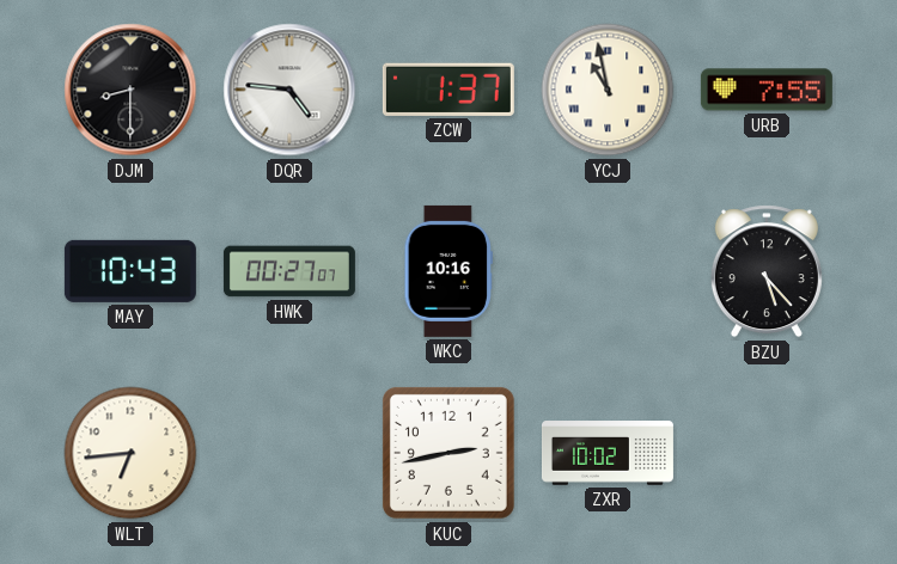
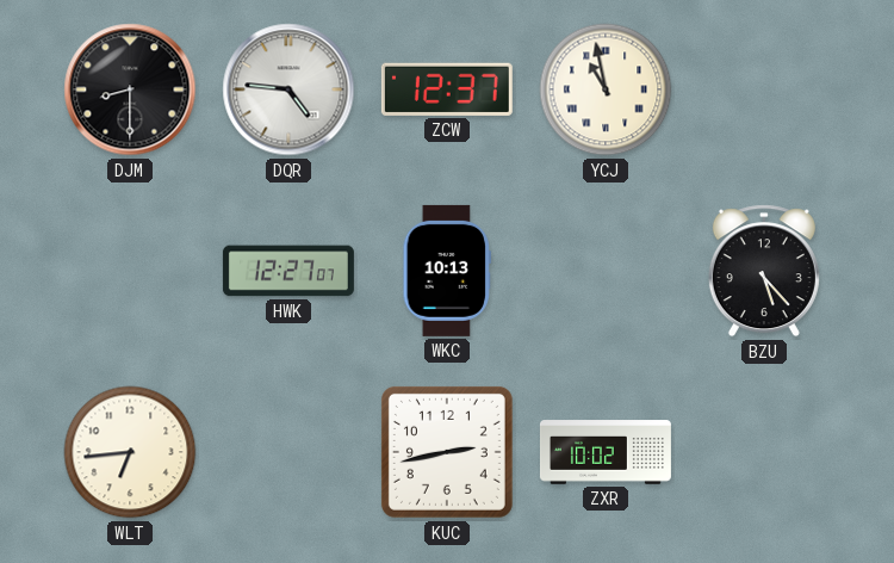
ZCW: 1:37 -> 12:37
URB: 7:55 -> none
MAY: 10:43 -> none
HWK: 00:27 -> 12:27
WKC: 10:16 -> 10:13
